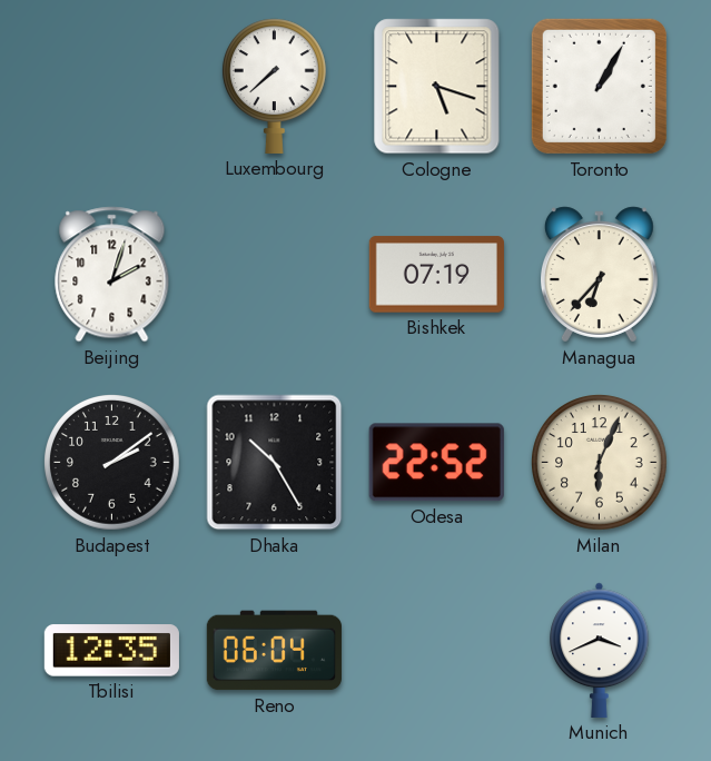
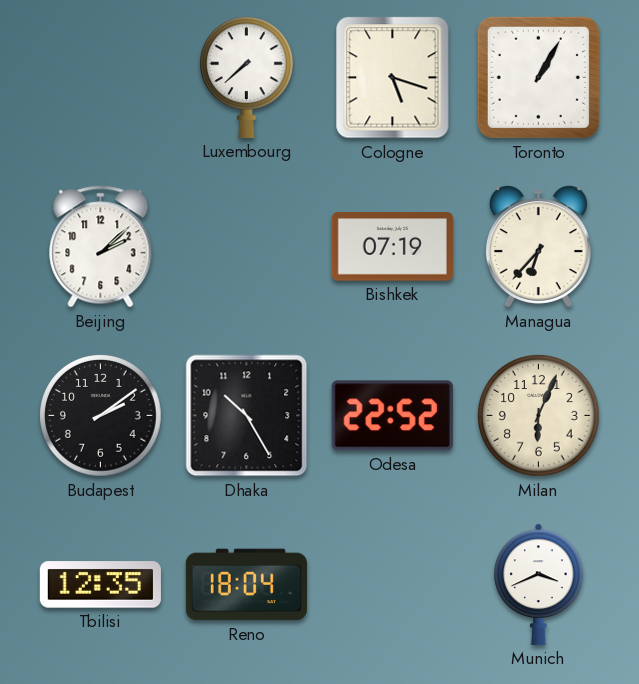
Beijing: 2:03 -> 2:08
Reno: 06:04 -> 18:04
